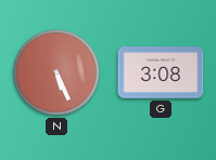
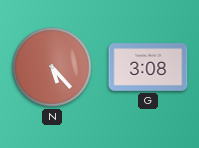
N: 5:26 -> 5:23
